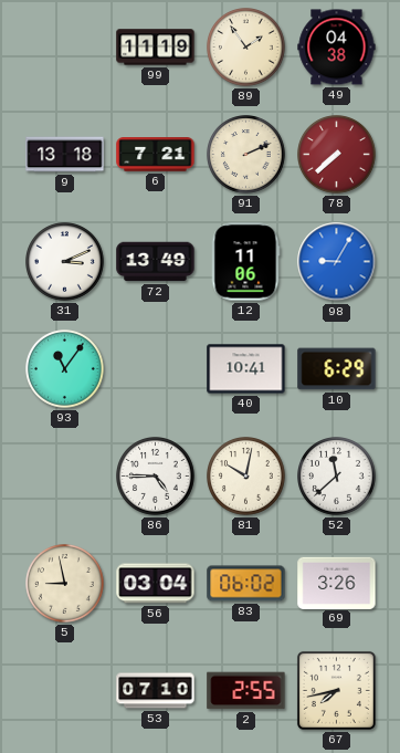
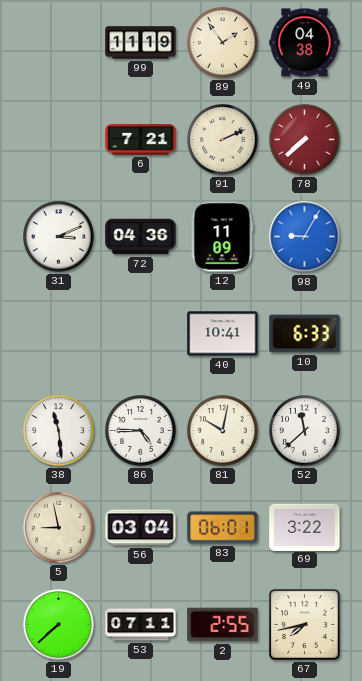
9: 13:18 -> none
72: 13:49 -> 04:36
12: 11:06 -> 11:09
93: 11:06 -> none
10: 6:29 -> 6:33
38: none -> 11:29
83: 06:02 -> 06:01
69: 3:26 -> 3:22
19: none -> 7:38
53: 07:10 -> 07:11
